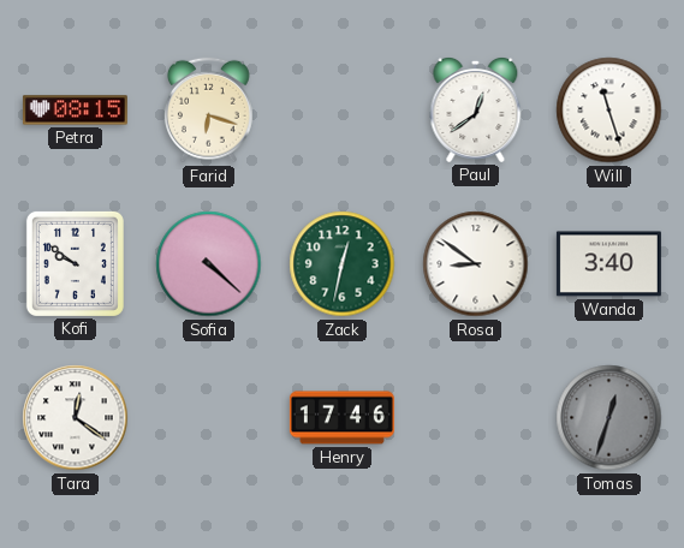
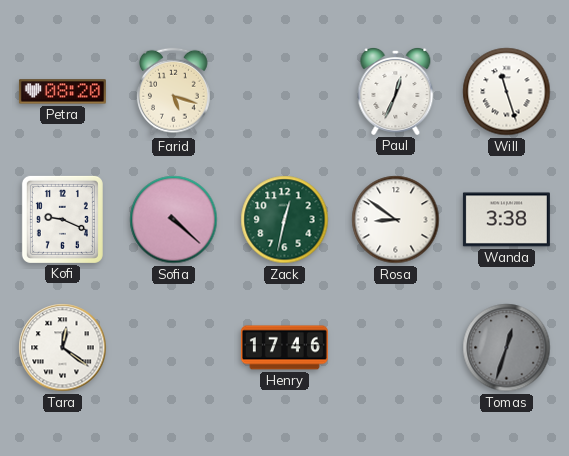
Petra: 08:15 -> 08:20
Farid: 6:18 -> 5:18
Paul: 12:39 -> 12:34
Kofi: 9:51 -> 9:19
Wanda: 3:40 -> 3:38
